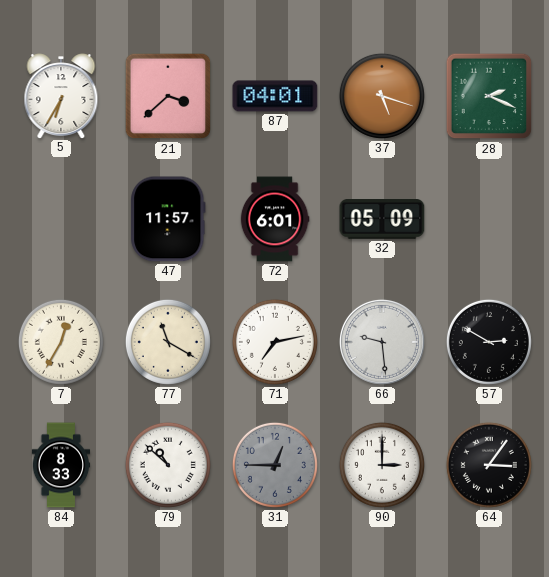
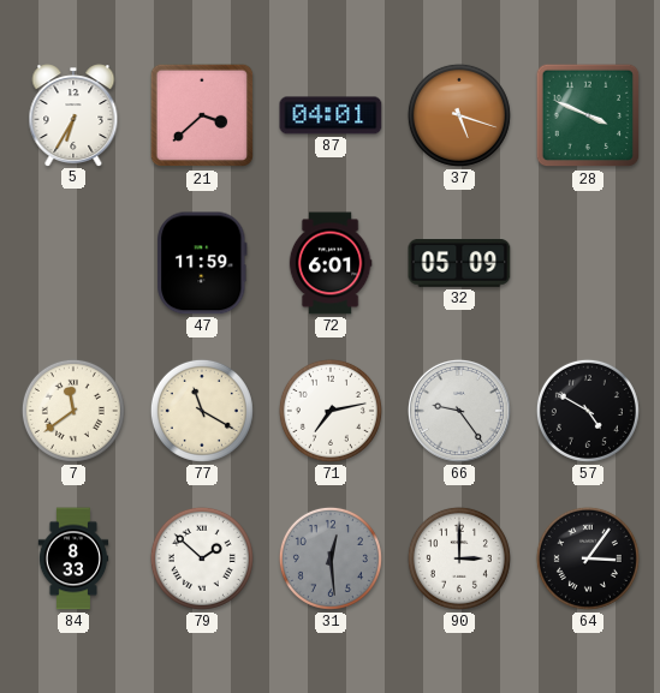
28: 2:19 -> 3:49
47: 11:57 -> 11:59
7: 12:35 -> 11:39
66: 9:29 -> 9:24
57: 2:50 -> 4:50
79: 10:52 -> 1:52
31: 12:45 -> 12:29
